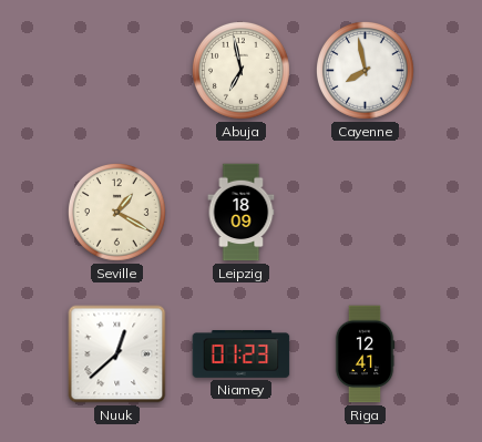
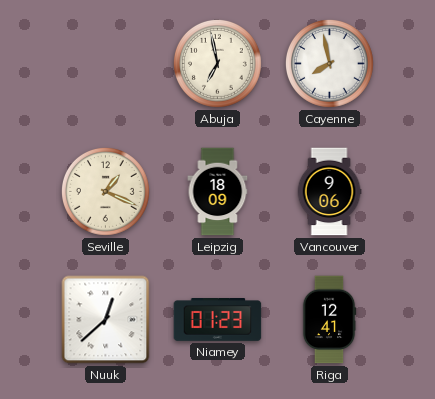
Seville: 1:20 -> 1:19
Vancouver: none -> 9:06
